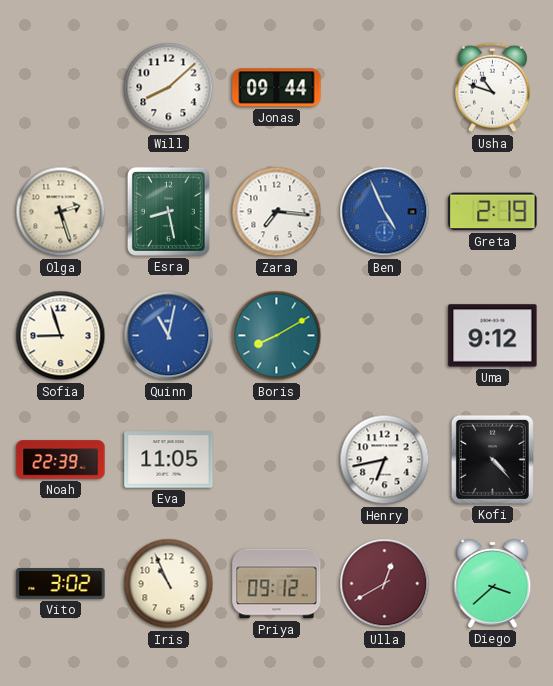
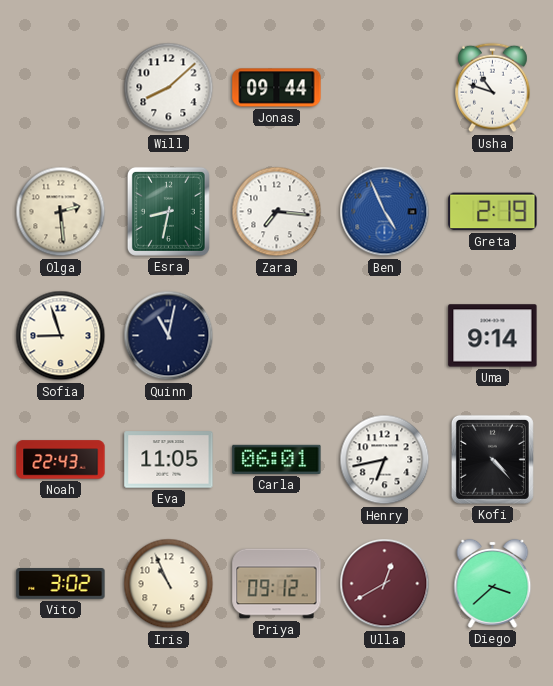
Olga: 2:27 -> 2:29
Esra: 8:28 -> 8:32
Quinn dial: blue -> navy
Boris: 8:10 -> none
Uma: 9:12 -> 9:14
Noah: 22:39 -> 22:43
Carla: none -> 06:01
